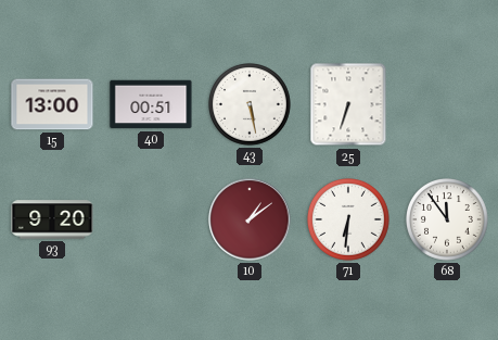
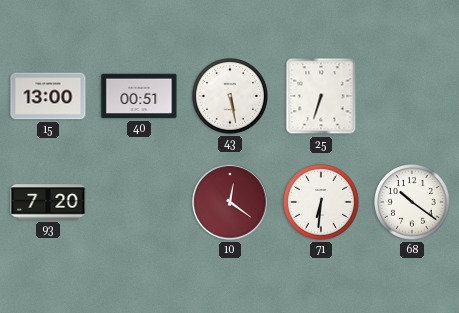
93: 9:20 -> 7:20
10: 1:09 -> 12:21
68: 11:54 -> 10:21
